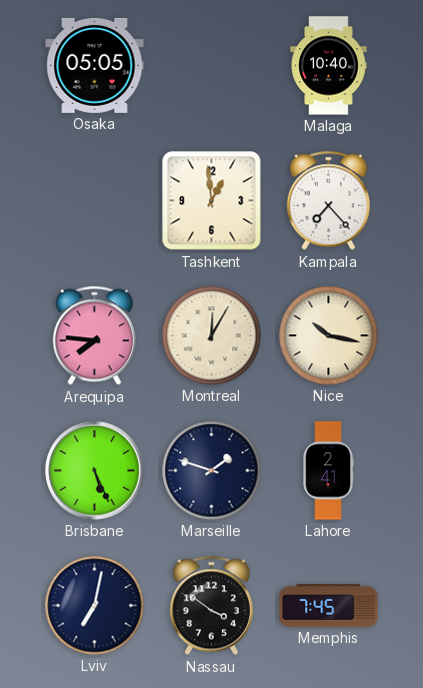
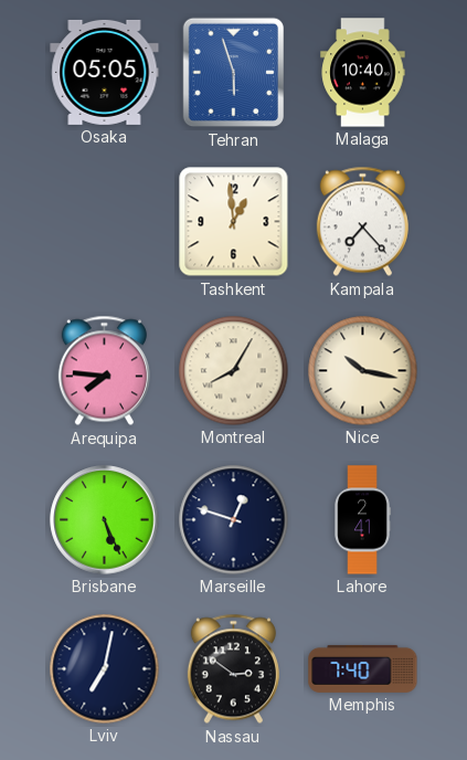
Tehran: none -> 5:57
Montreal: 12:05 -> 8:05
Marseille: 1:48 -> 12:48
Nassau: 3:51 -> 2:51
Memphis: 7:45 -> 7:40
